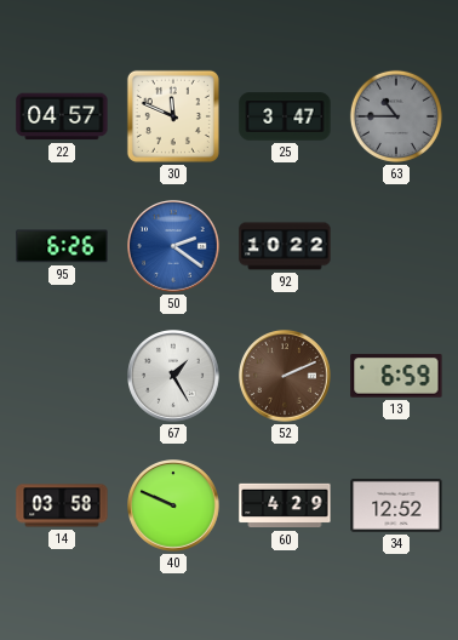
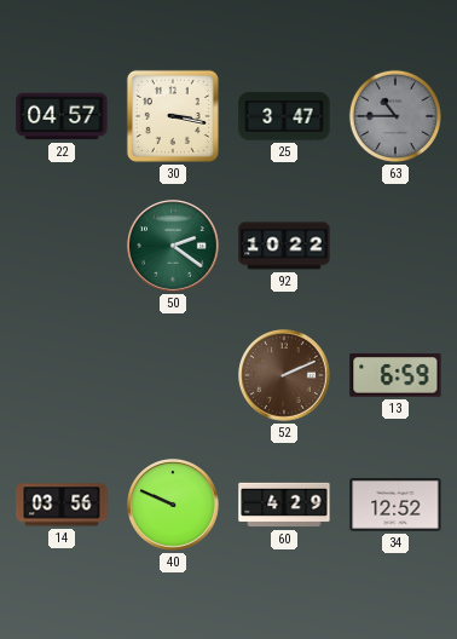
30: 11:49 -> 3:17
95: 6:26 -> none
50 dial: blue -> green
67: 1:25 -> none
14: 03:58 -> 03:56
